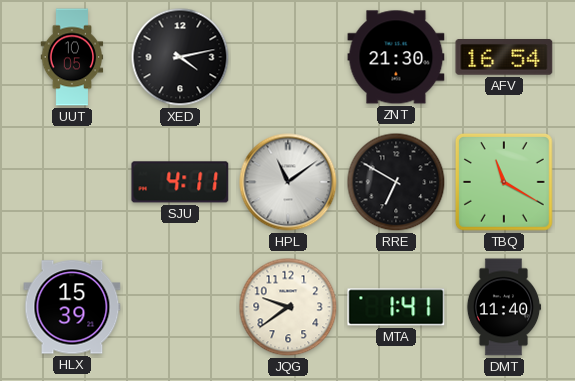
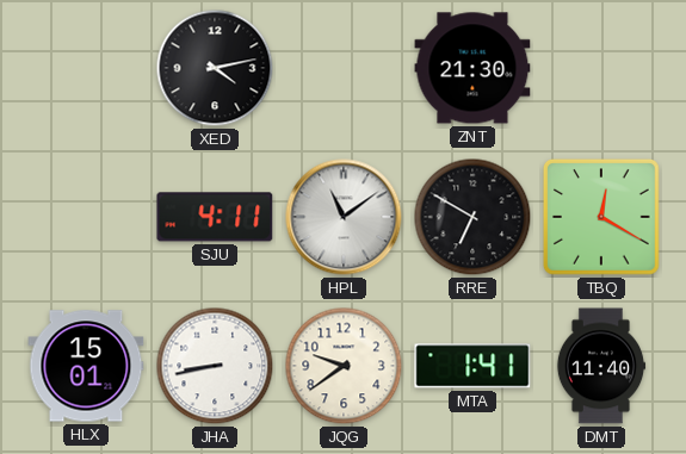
UUT: 10:05 -> none
AFV: 16:54 -> none
TBQ: 11:20 -> 12:20
HLX: 15:39 -> 15:01
JHA: none -> 8:43
